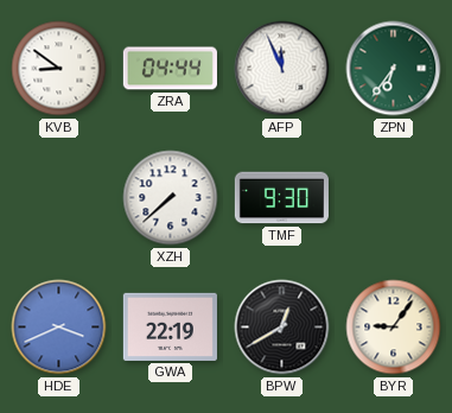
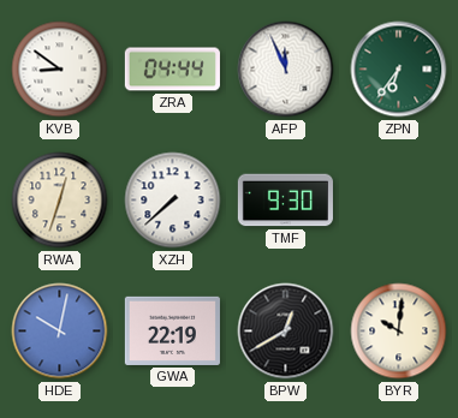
RWA: none -> 12:33
HDE: 3:41 -> 10:02
BYR: 9:06 -> 10:01
